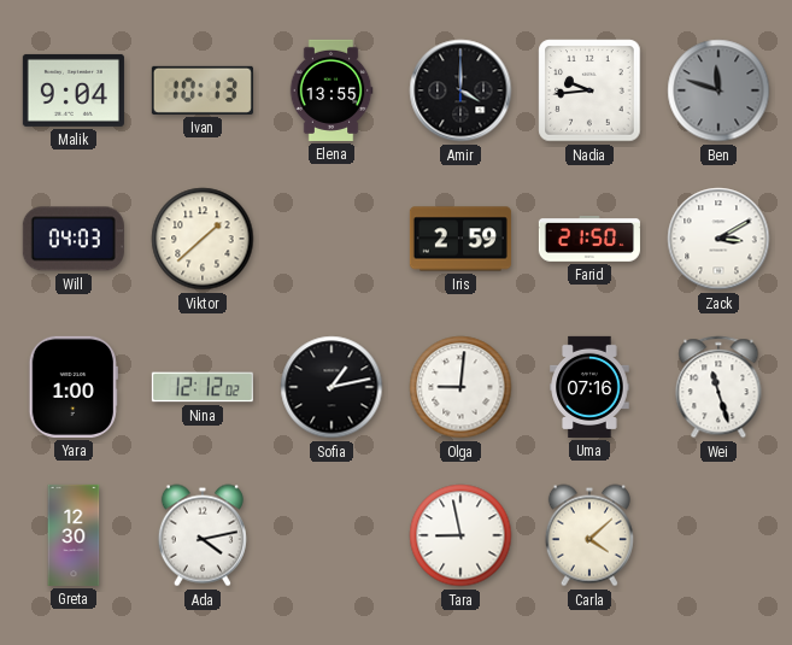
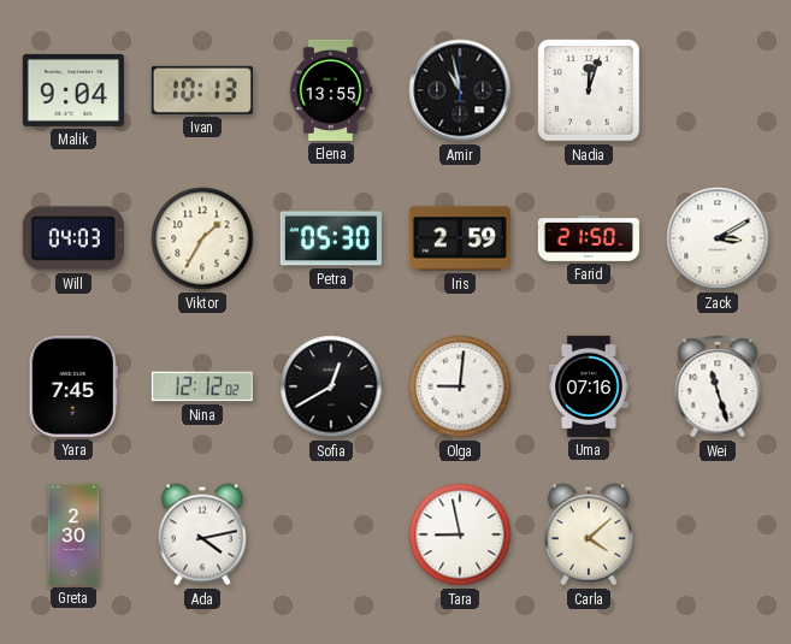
Amir: 4:00 -> 10:58
Nadia: 9:44 -> 12:03
Ben: 11:48 -> none
Viktor: 1:38 -> 1:35
Petra: none -> 05:30
Yara: 1:00 -> 7:45
Sofia: 1:13 -> 12:40
Greta: 12:30 -> 2:30
